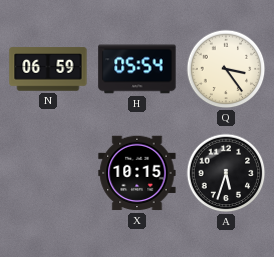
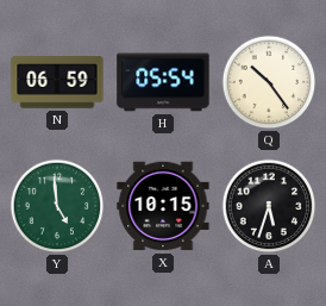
Q: 3:24 -> 10:24
Y: none -> 4:59
